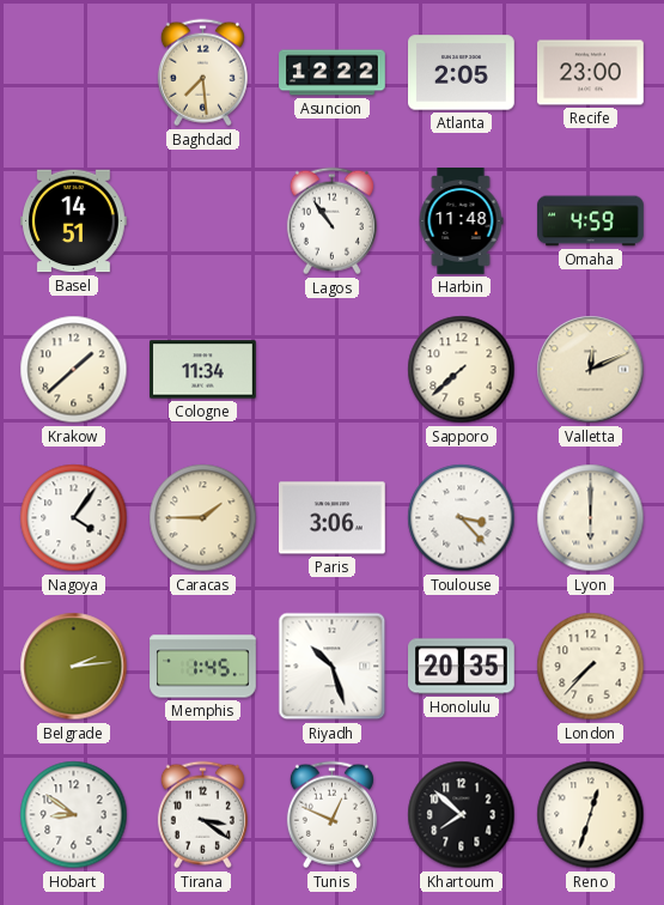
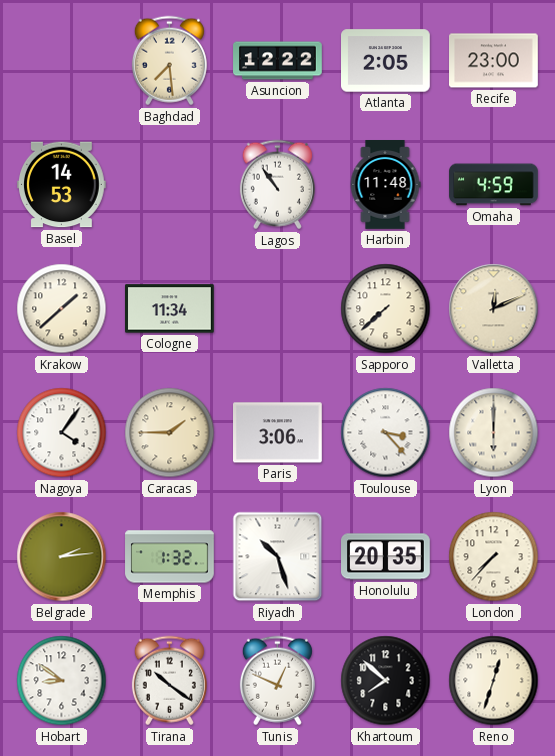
Basel: 14:51 -> 14:53
Memphis: 1:45 -> 1:32
Tirana: 3:21 -> 10:21
